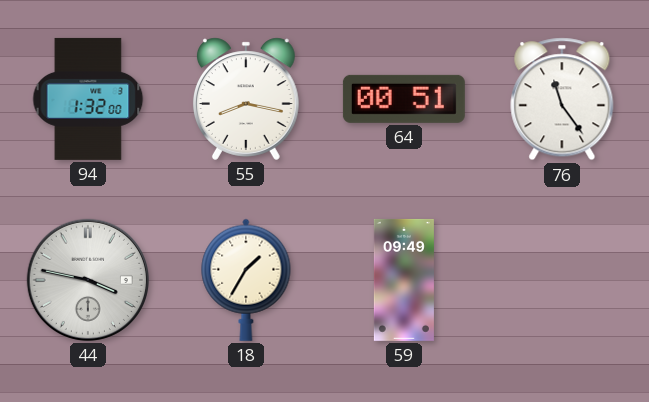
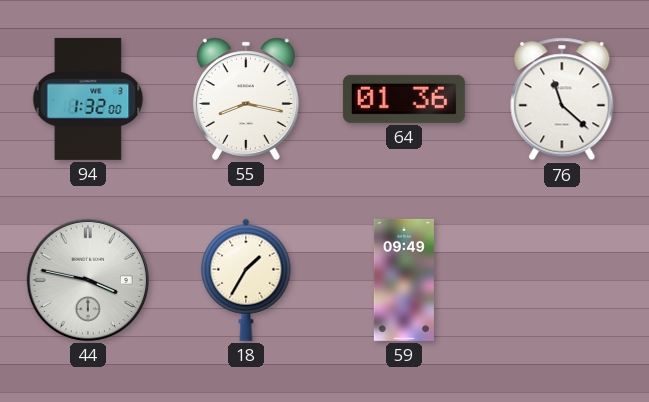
64: 00:51 -> 01:36
76: 11:24 -> 11:22
